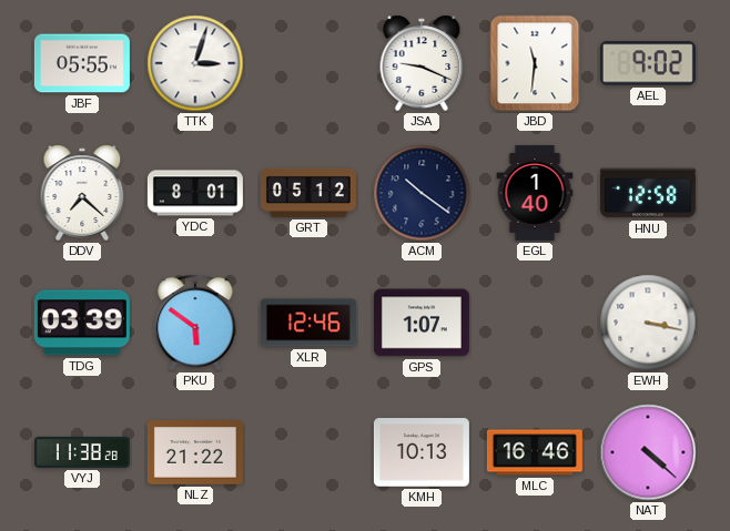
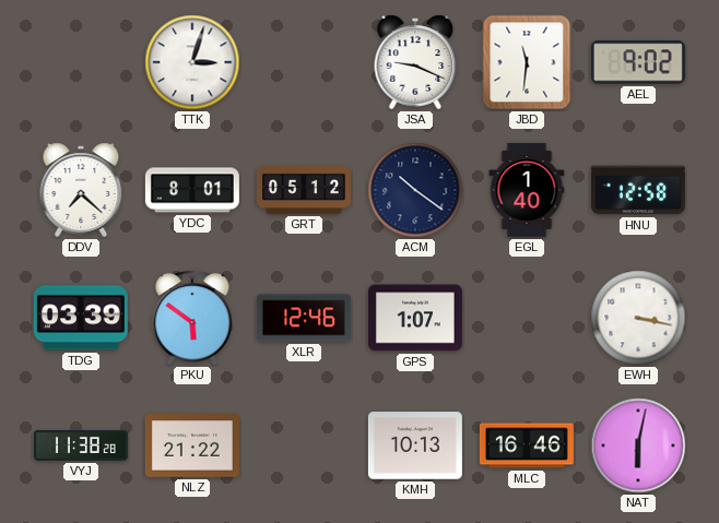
JBF: 05:55 -> none
NAT: 4:22 -> 6:02
